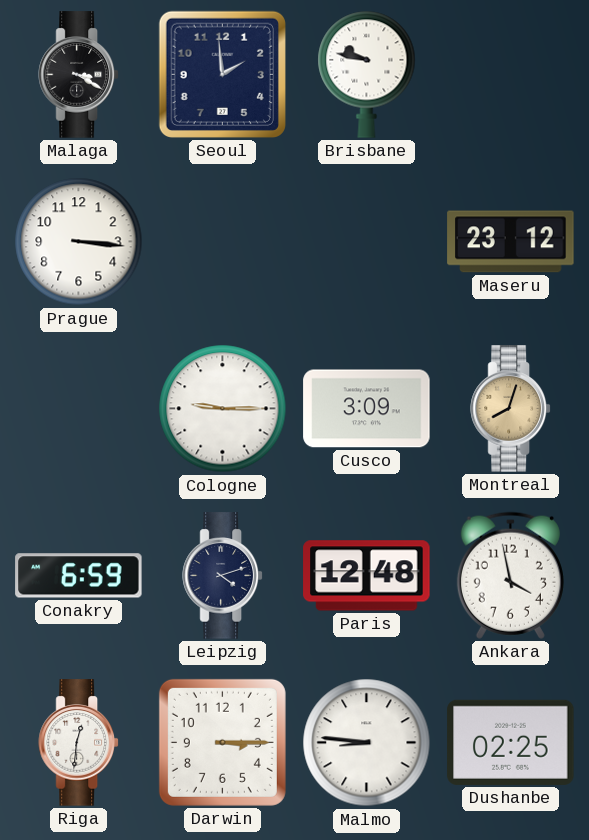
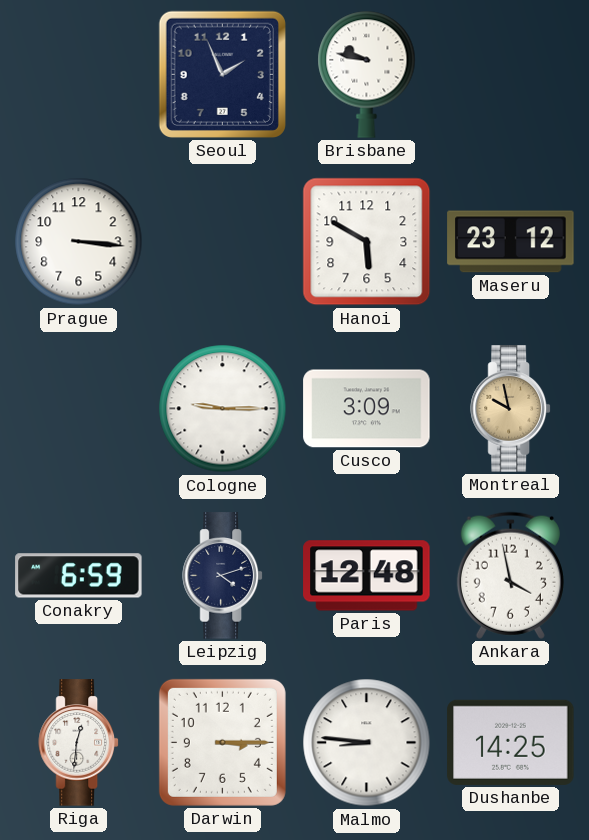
Malaga: 3:20 -> none
Seoul: 1:59 -> 1:56
Hanoi: none -> 5:50
Montreal: 8:03 -> 9:58
Dushanbe: 02:25 -> 14:25
